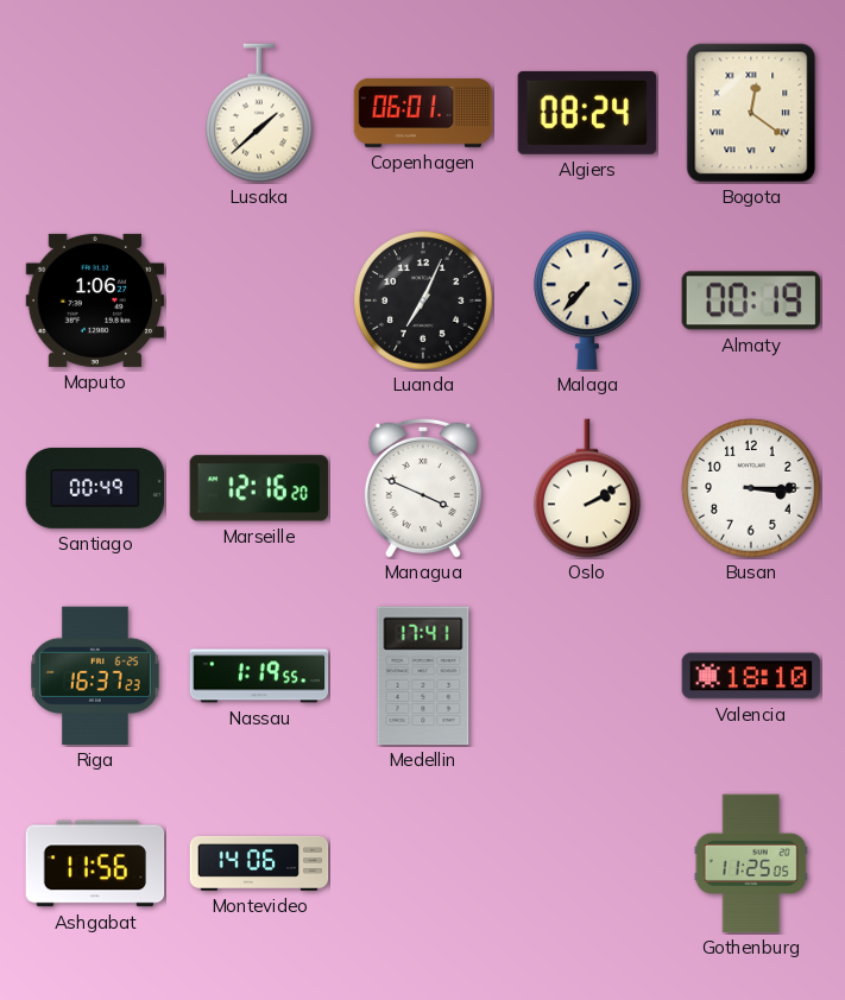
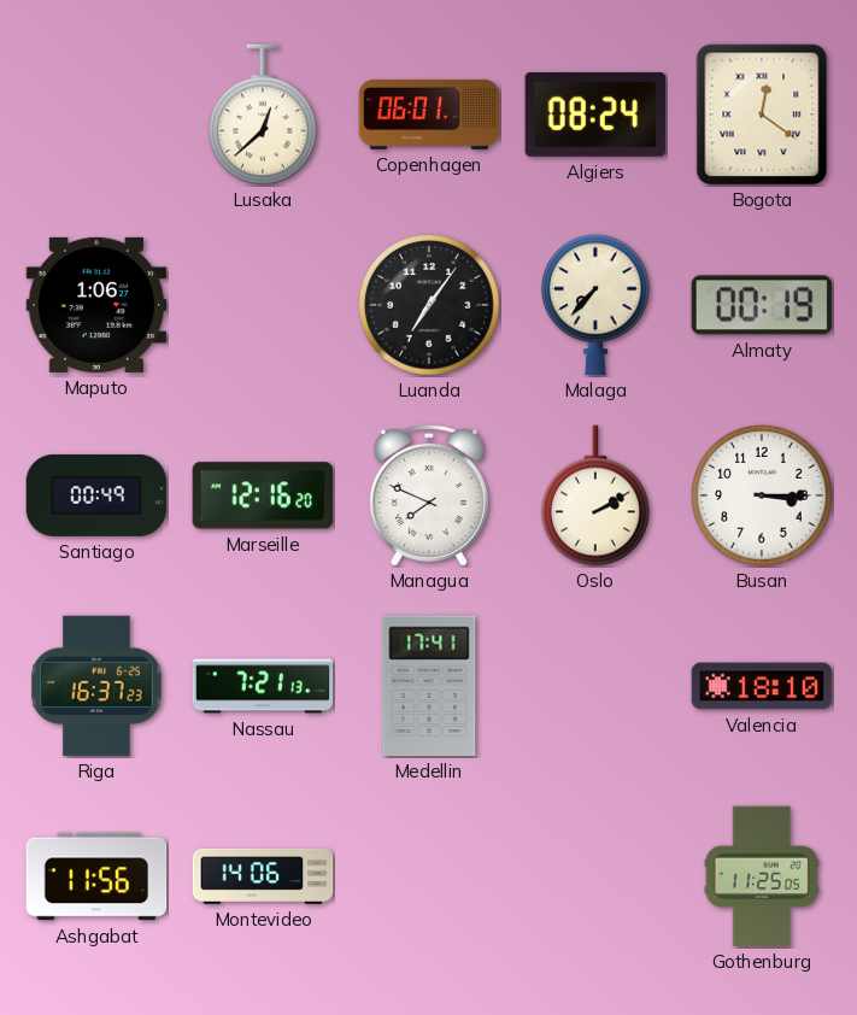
Lusaka: 1:38 -> 12:38
Luanda: 7:04 -> 7:06
Managua: 3:49 -> 7:49
Nassau: 1:19 -> 7:21
